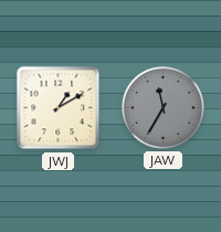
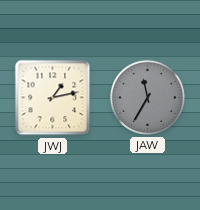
JWJ: 1:10 -> 1:13
